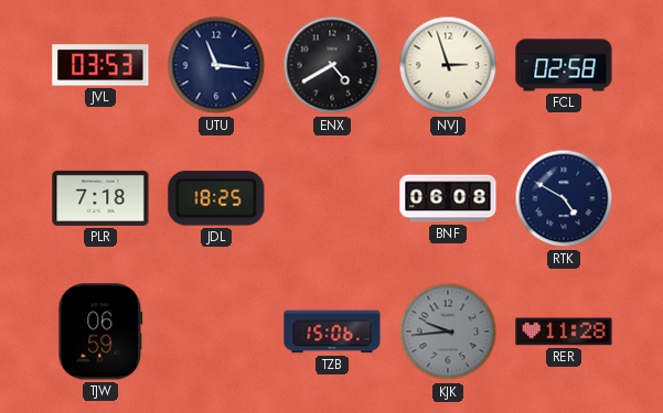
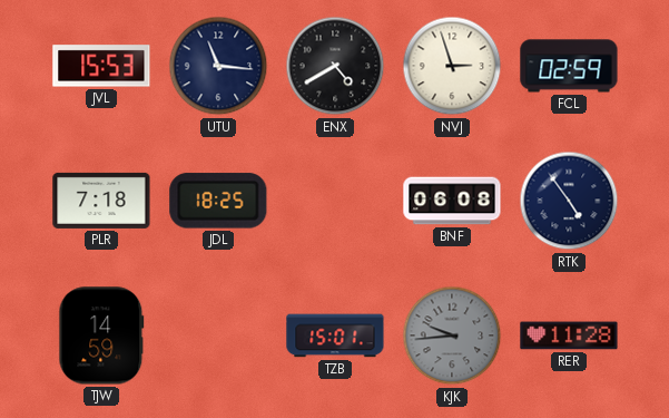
JVL: 03:53 -> 15:53
FCL: 02:58 -> 02:59
RTK: 4:50 -> 4:54
TJW: 06:59 -> 14:59
TZB: 15:06 -> 15:01
